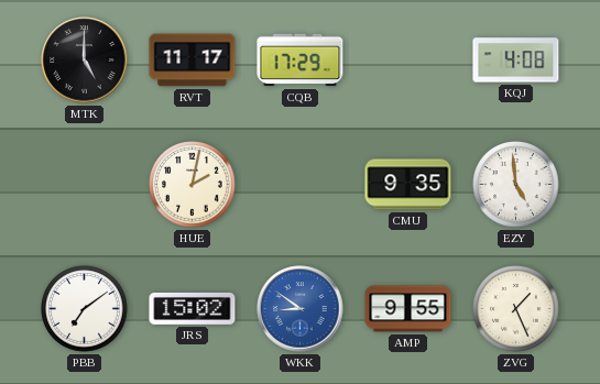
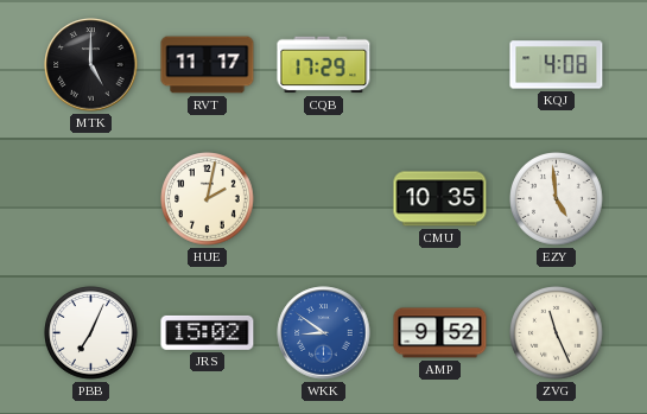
CMU: 9:35 -> 10:35
PBB: 7:09 -> 7:04
AMP: 9:55 -> 9:52
ZVG: 1:26 -> 11:26
